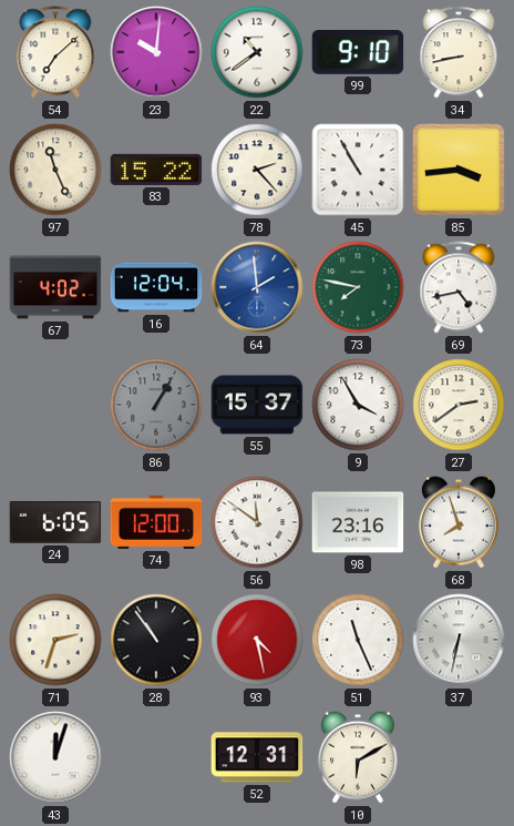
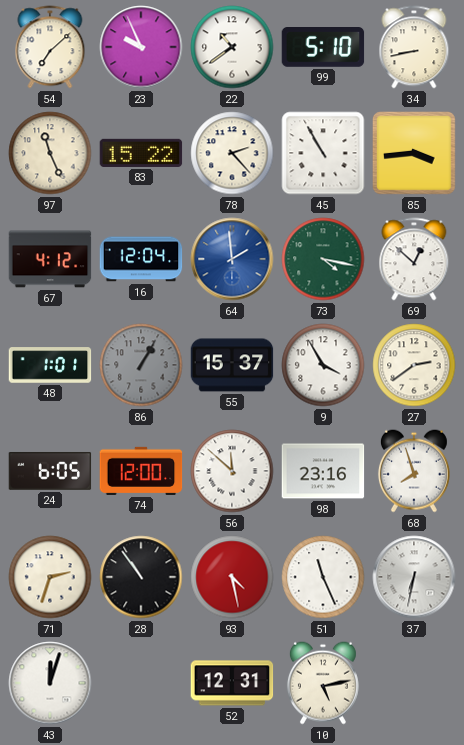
23: 10:01 -> 9:56
99: 9:10 -> 5:10
67: 4:02 -> 4:12
73: 7:47 -> 4:17
69: 4:43 -> 12:52
48: none -> 1:01
56: 11:51 -> 11:52
10: 6:10 -> 5:13
